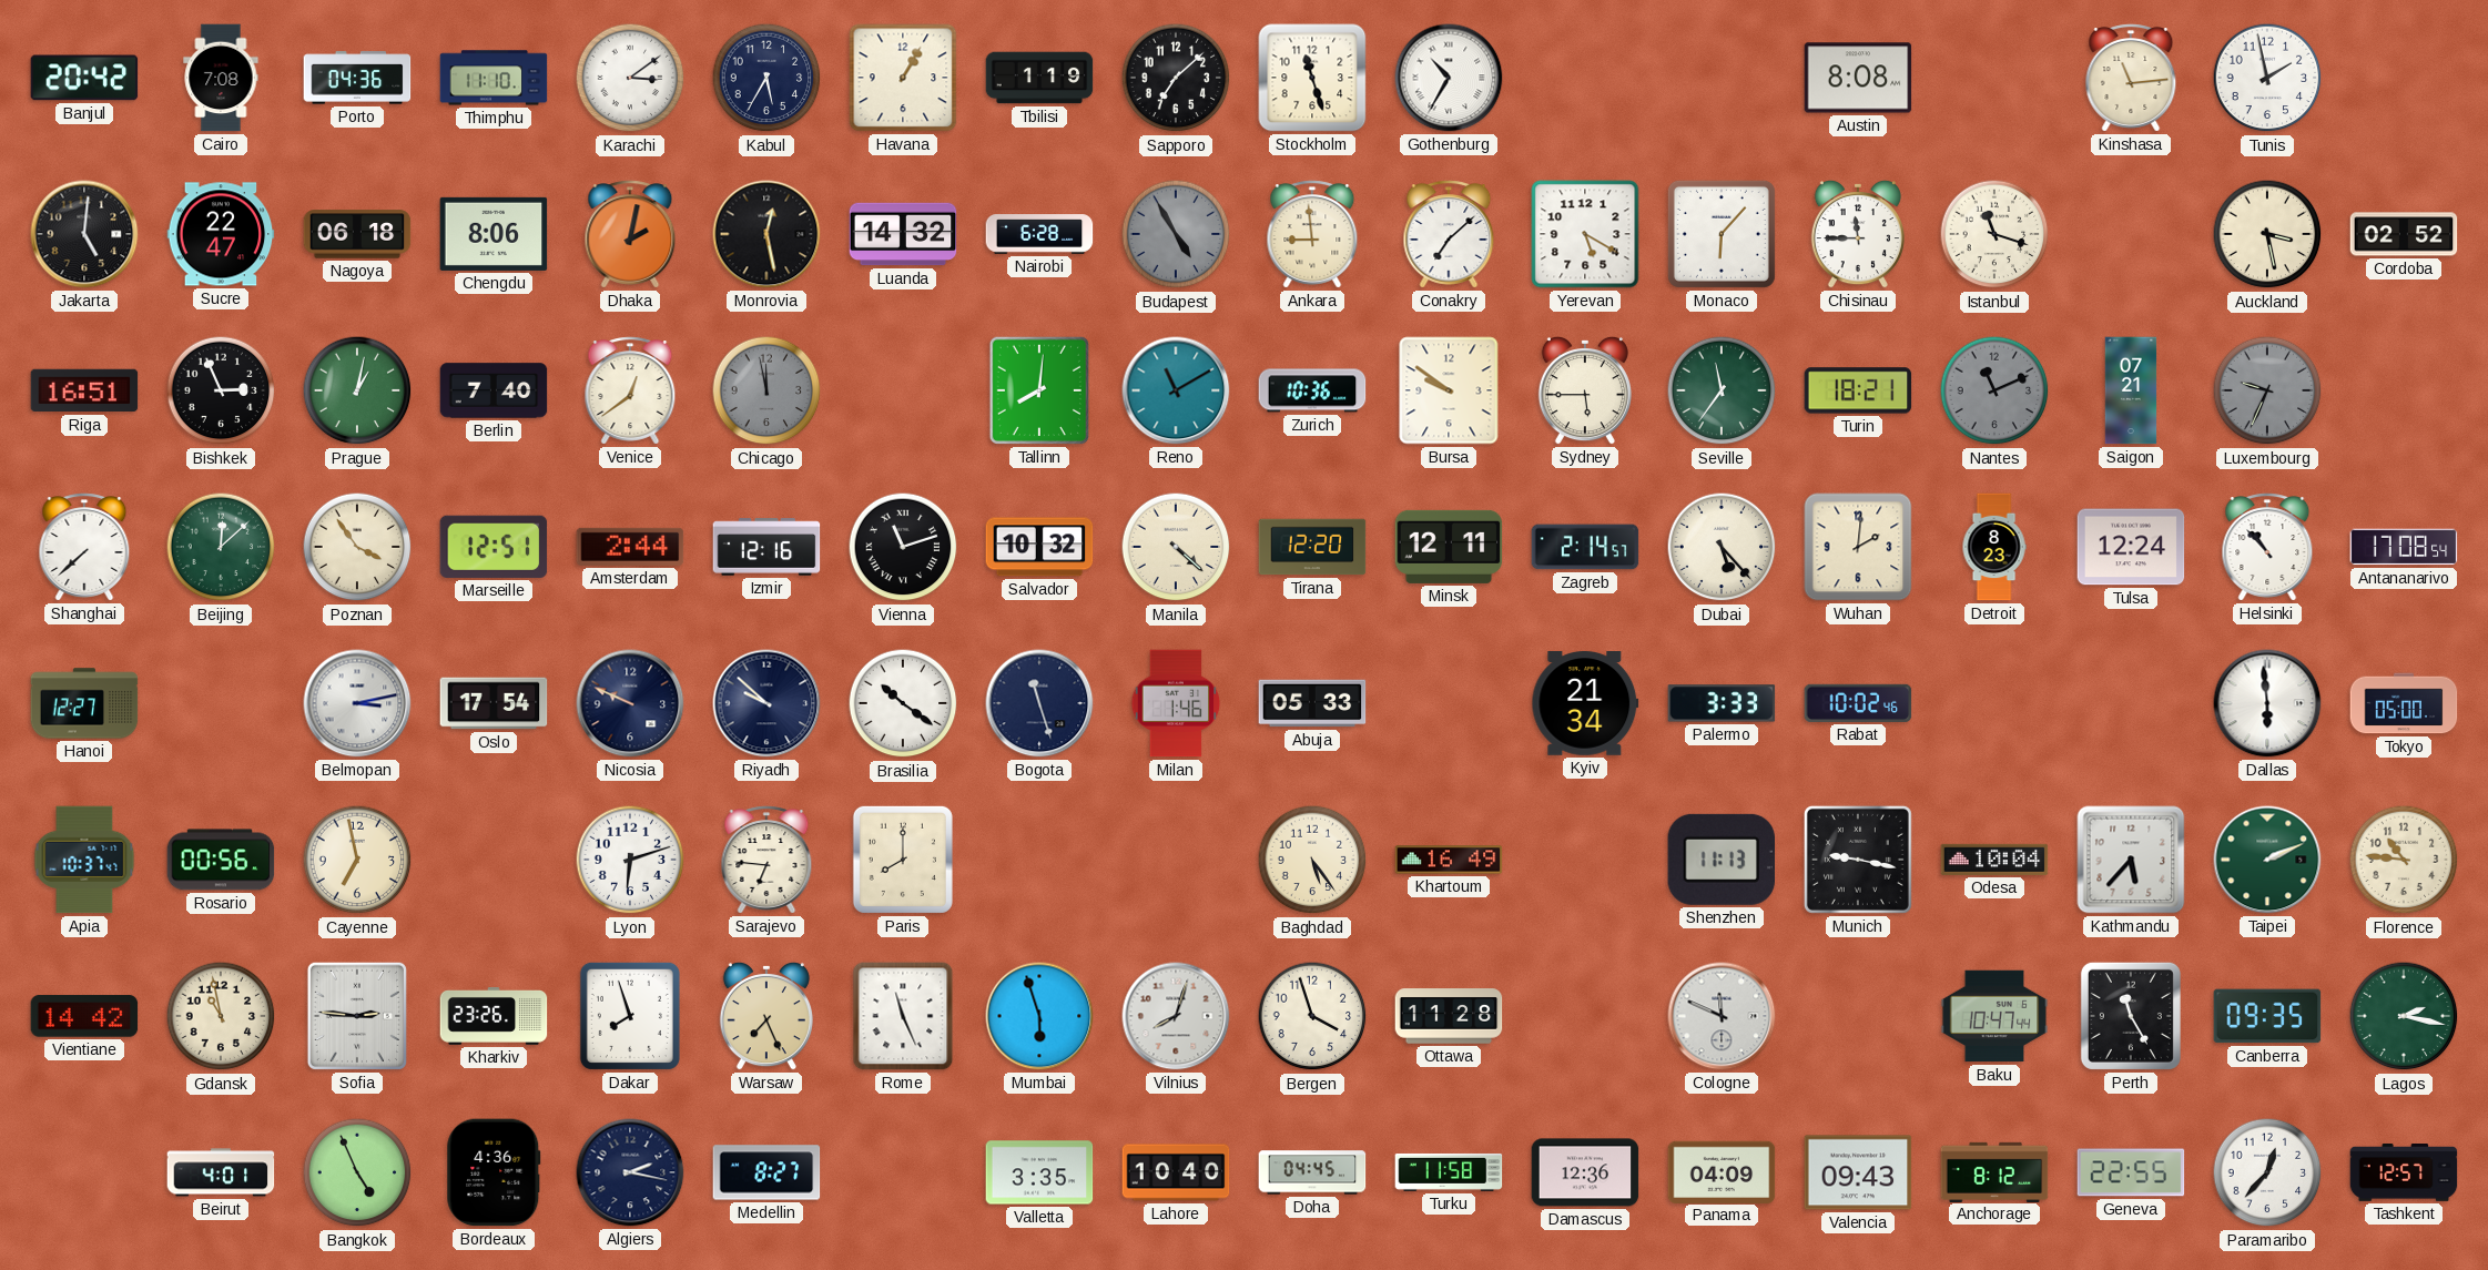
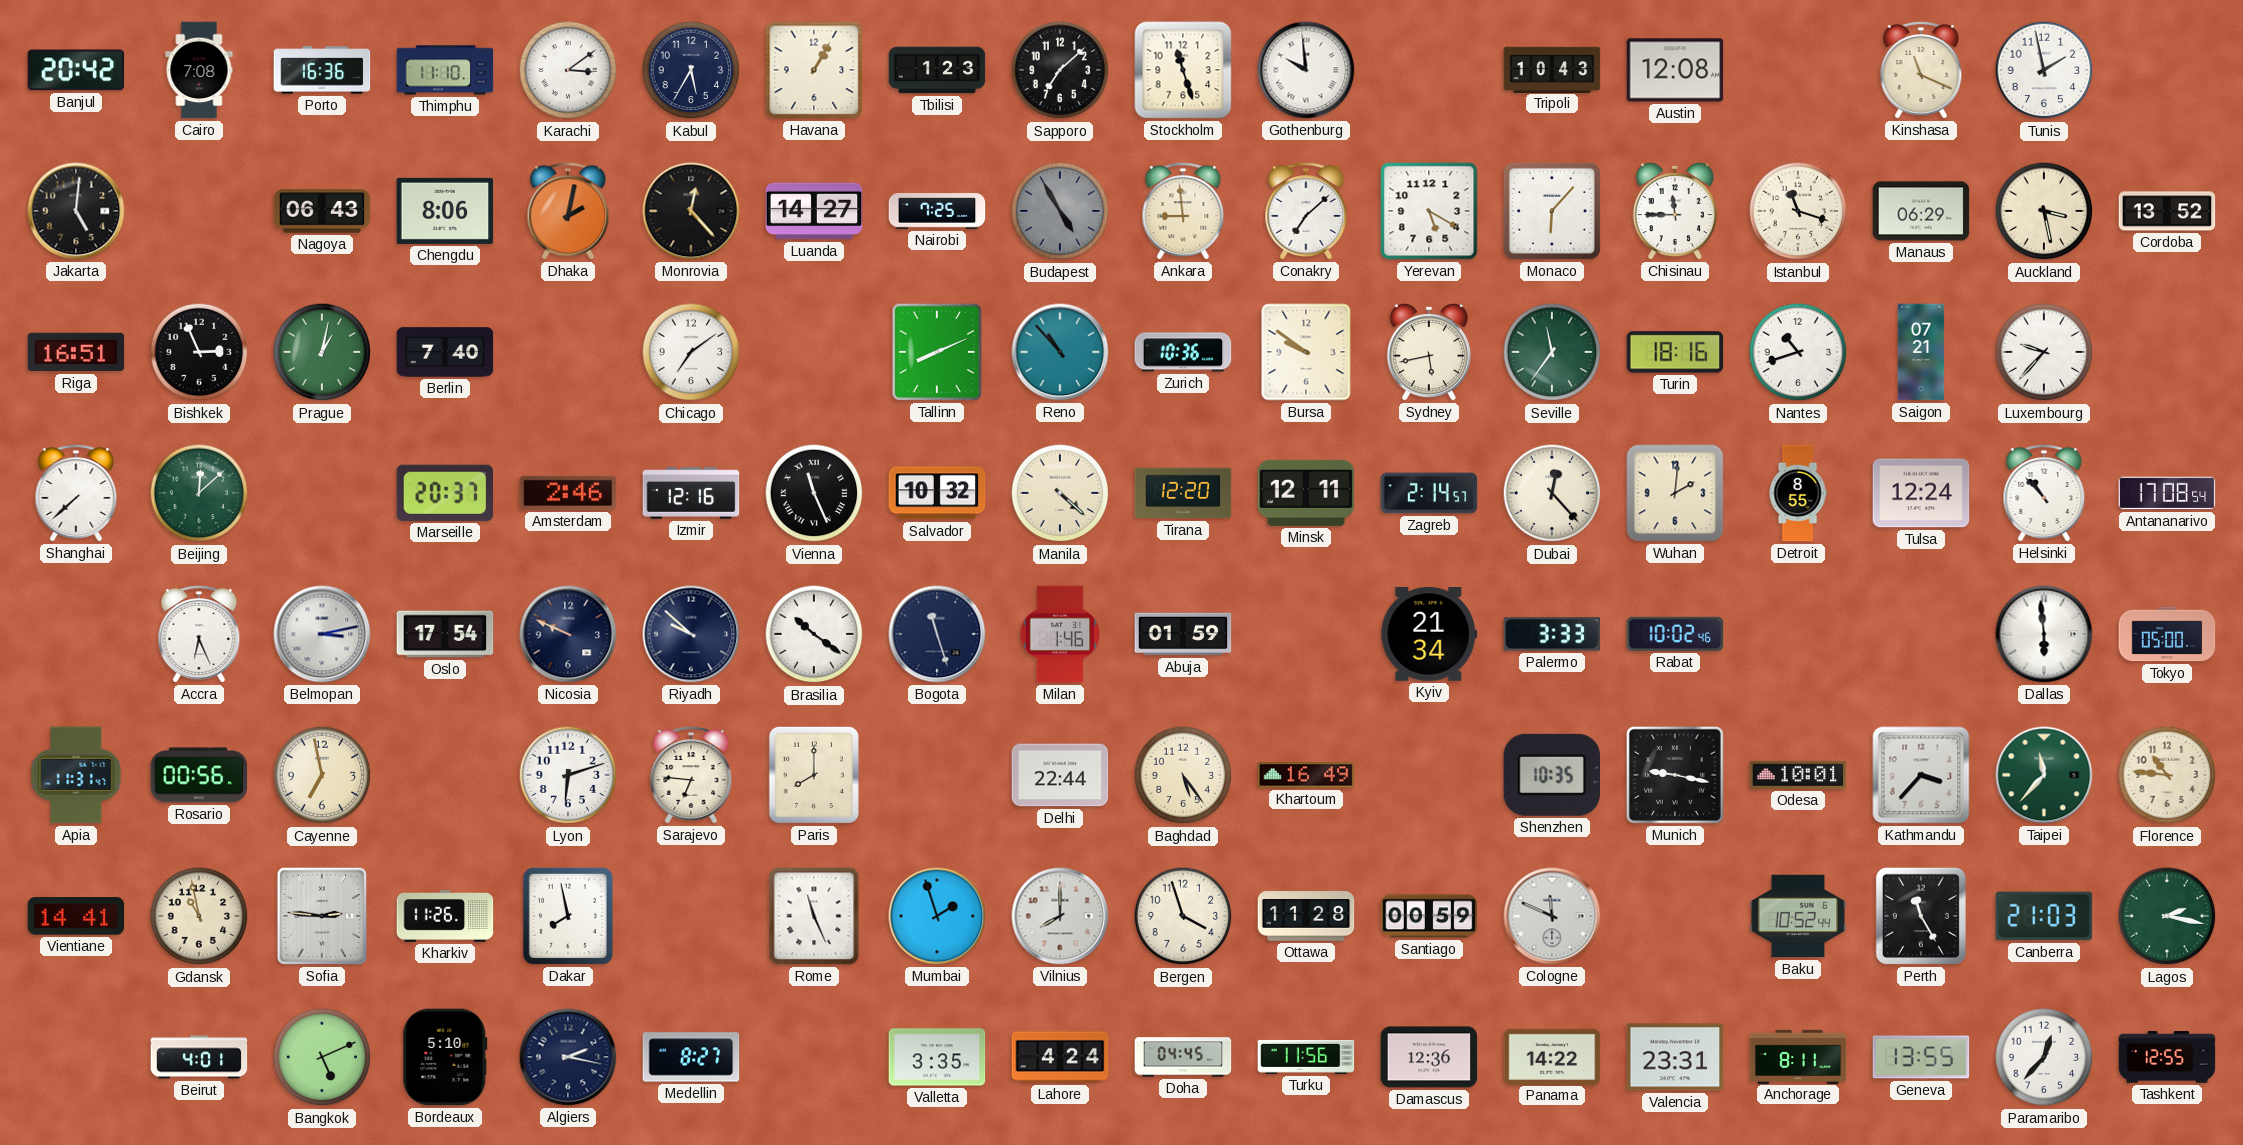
Porto: 04:36 -> 16:36
Tbilisi: 1:19 -> 1:23
Gothenburg: 10:35 -> 9:59
Tripoli: none -> 10:43
Austin: 8:08 -> 12:08
Kinshasa: 11:14 -> 11:19
Sucre: 22:47 -> none
Nagoya: 06:18 -> 06:43
Monrovia: 12:28 -> 12:23
Luanda: 14:32 -> 14:27
Nairobi: 6:28 -> 7:25
Manaus: none -> 06:29
Cordoba: 02:52 -> 13:52
Venice: 12:39 -> none
Chicago: 11:58 -> 7:09
Chicago dial: grey -> white
Tallinn: 8:01 -> 8:11
Reno: 11:10 -> 10:53
Sydney: 5:45 -> 5:43
Turin: 18:21 -> 18:16
Nantes: 11:11 -> 10:42
Nantes dial: grey -> white
Luxembourg: 9:34 -> 9:37
Luxembourg dial: grey -> white
Poznan: 3:54 -> none
Marseille: 12:51 -> 20:37
Amsterdam: 2:44 -> 2:46
Vienna: 11:12 -> 11:26
Dubai: 5:23 -> 12:23
Detroit: 8:23 -> 8:55
Hanoi: 12:27 -> none
Accra: none -> 6:26
Abuja: 05:33 -> 01:59
Apia: 10:37 -> 11:31
Delhi: none -> 22:44
Shenzhen: 11:13 -> 10:35
Odesa: 10:04 -> 10:01
Kathmandu: 5:37 -> 3:37
Taipei: 2:11 -> 11:37
Vientiane: 14:42 -> 14:41
Kharkiv: 23:26 -> 11:26
Dakar: 7:57 -> 7:58
Warsaw: 7:26 -> none
Mumbai: 5:57 -> 1:57
Vilnius: 8:03 -> 8:00
Santiago: none -> 00:59
Baku: 10:47 -> 10:52
Canberra: 09:35 -> 21:03
Bangkok: 4:56 -> 5:11
Bordeaux: 4:36 -> 5:10
Lahore: 10:40 -> 4:24
Turku: 11:58 -> 11:56
Panama: 04:09 -> 14:22
Valencia: 09:43 -> 23:31
Anchorage: 8:12 -> 8:11
Geneva: 22:55 -> 13:55
Tashkent: 12:57 -> 12:55
